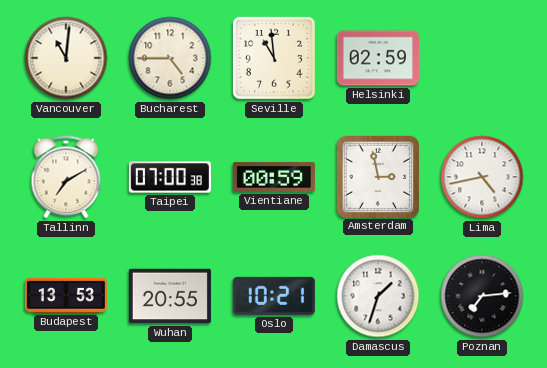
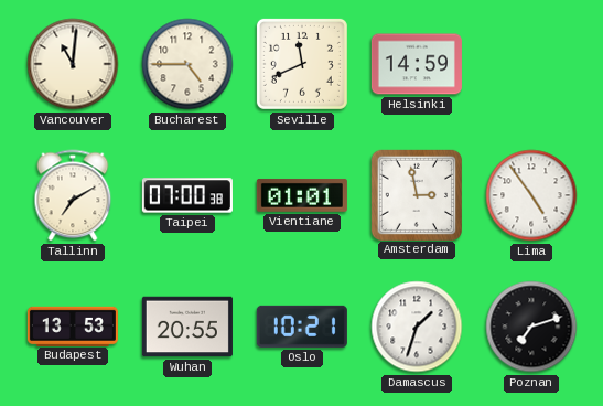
Seville: 10:59 -> 11:41
Helsinki: 02:59 -> 14:59
Vientiane: 00:59 -> 01:01
Lima: 4:43 -> 4:54
Poznan: 7:14 -> 7:12
